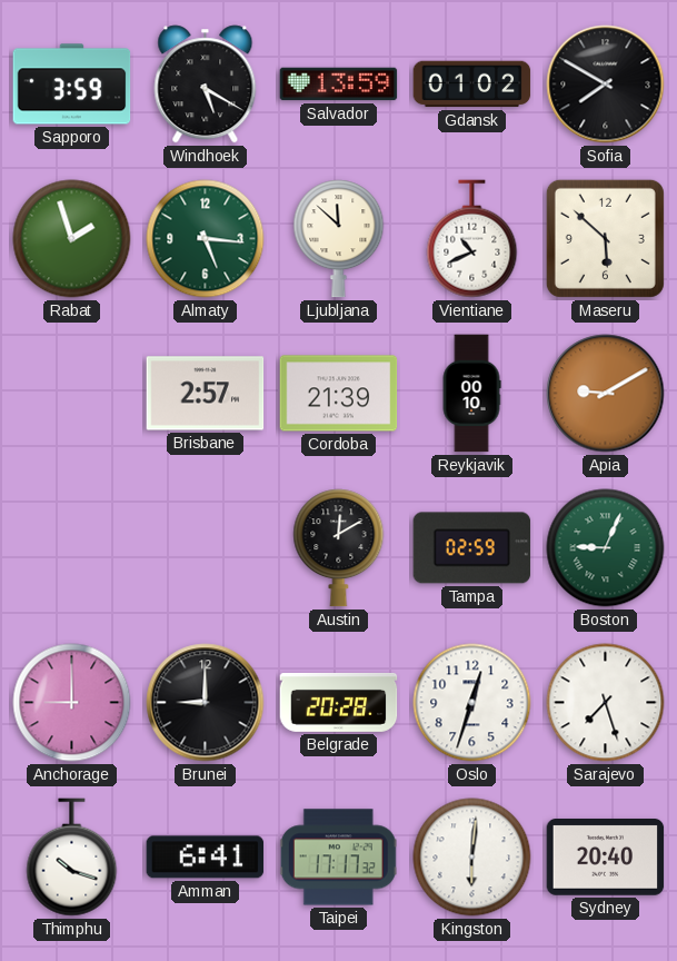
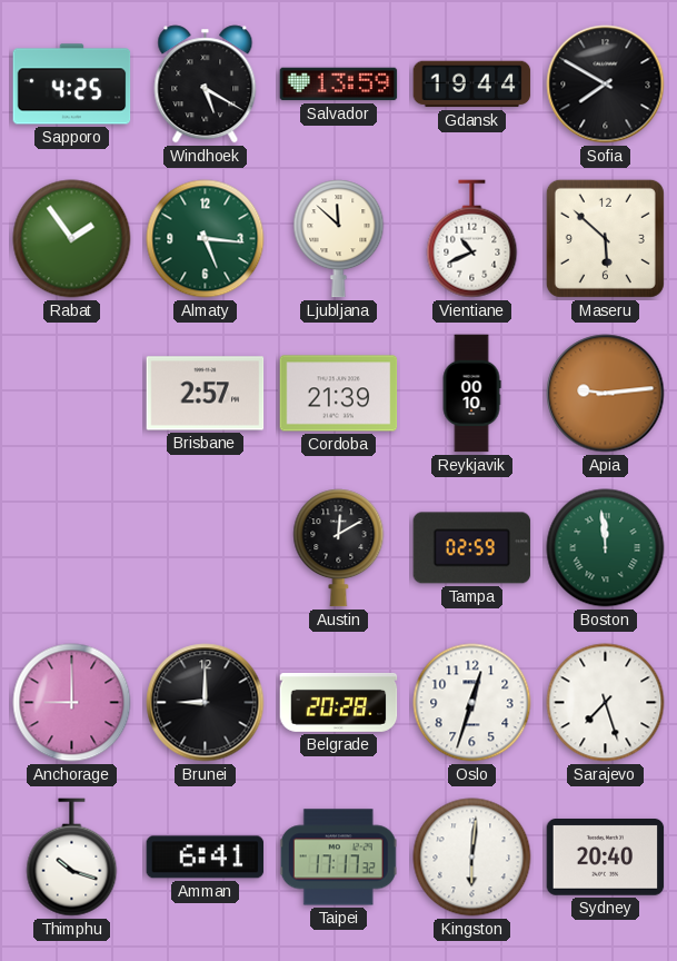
Sapporo: 3:59 -> 4:25
Gdansk: 01:02 -> 19:44
Rabat: 1:57 -> 1:54
Apia: 9:10 -> 9:14
Boston: 9:04 -> 11:59
